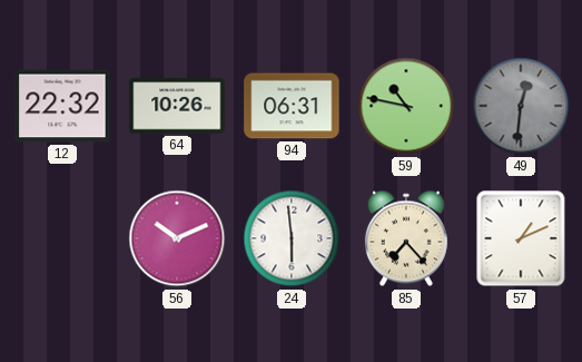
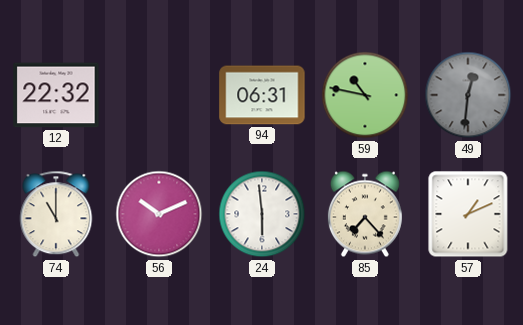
64: 10:26 -> none
74: none -> 11:00
